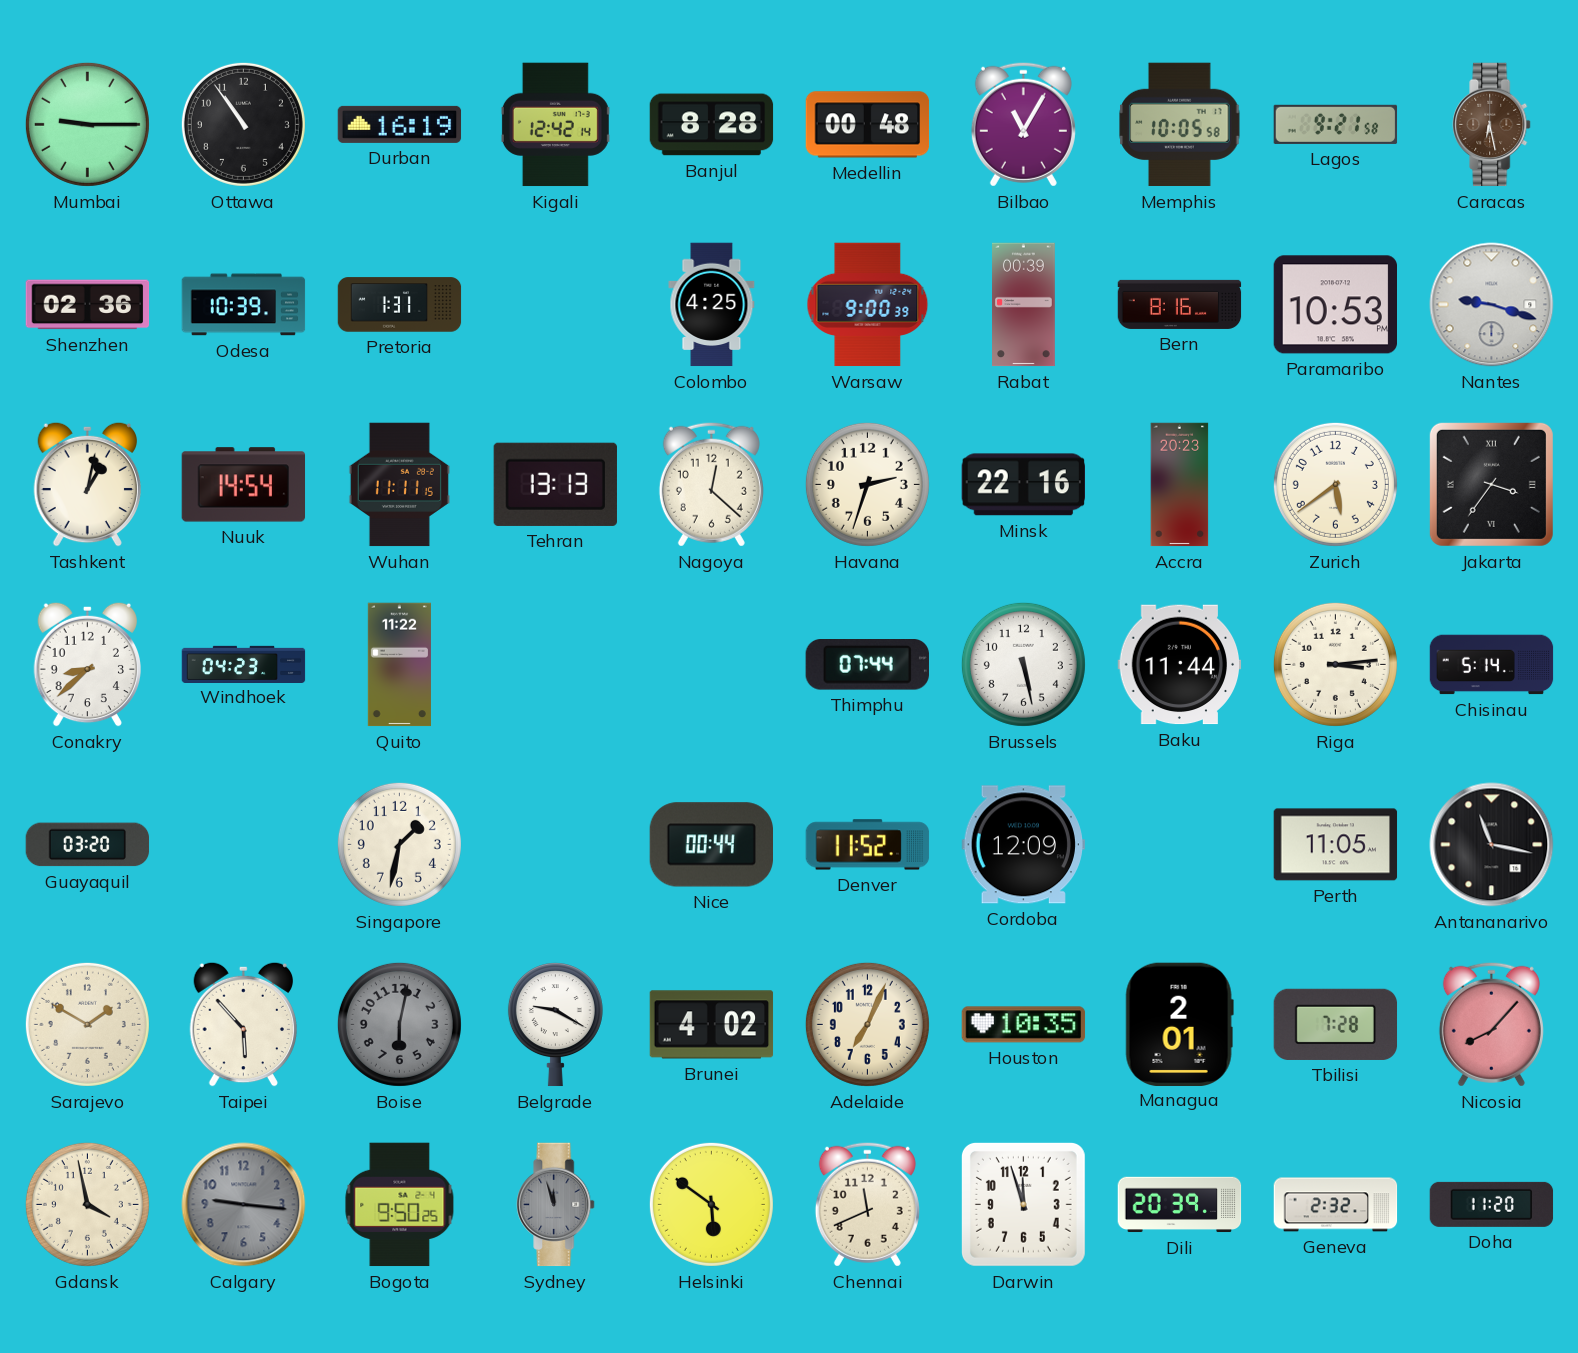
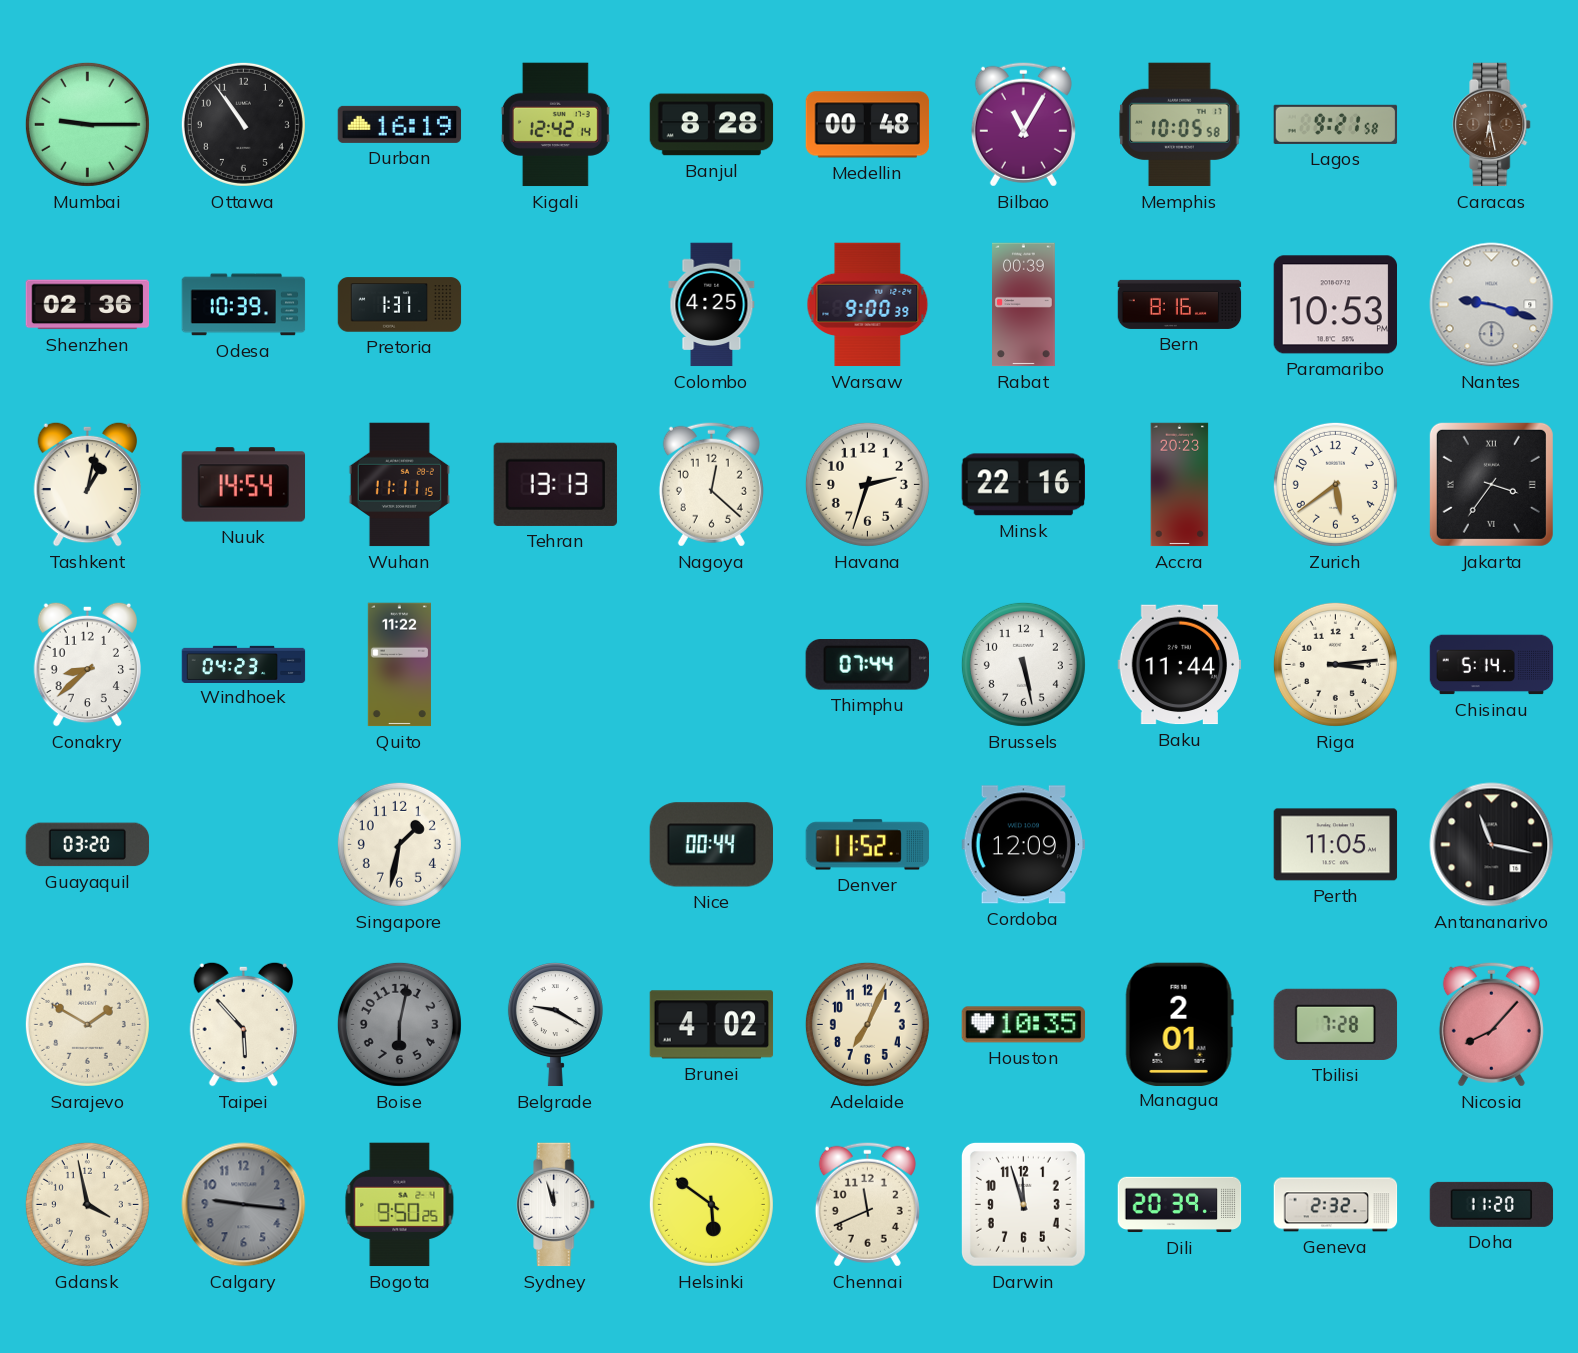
Sydney dial: grey -> white
